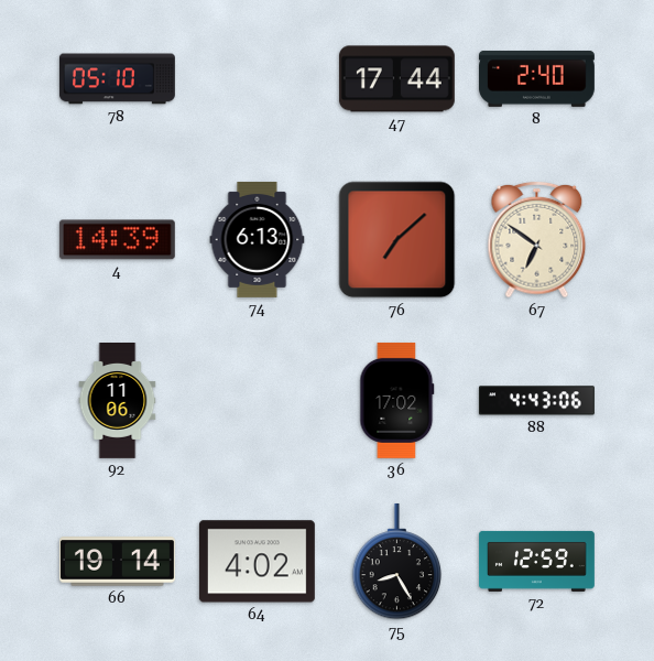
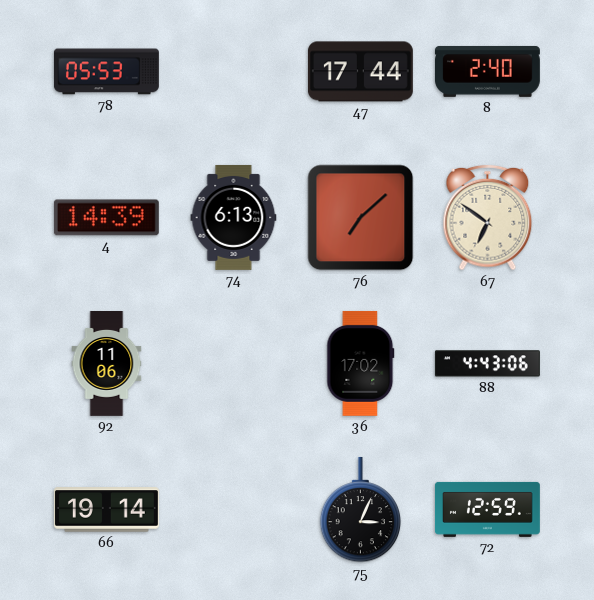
78: 05:10 -> 05:53
64: 4:02 -> none
75: 8:25 -> 3:04
